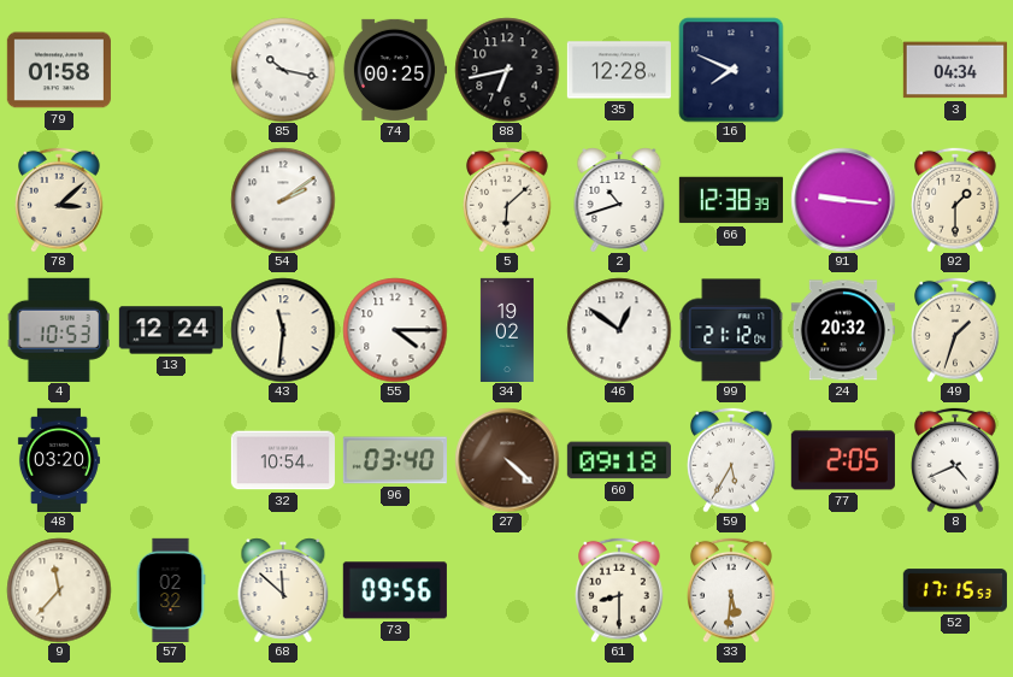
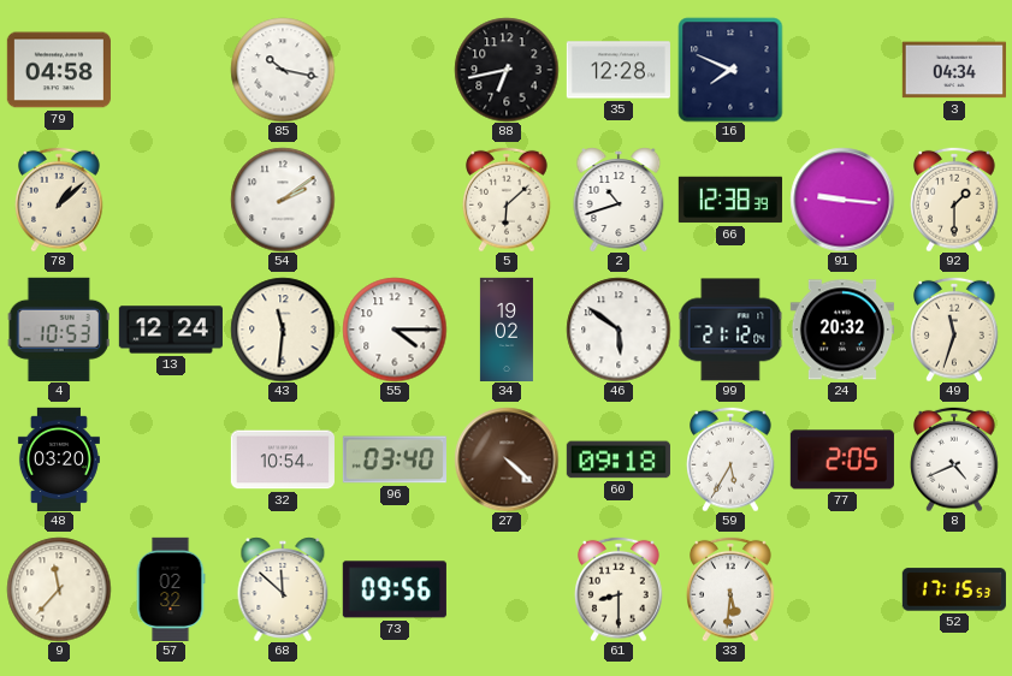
79: 01:58 -> 04:58
74: 00:25 -> none
78: 3:08 -> 1:08
46: 12:51 -> 5:51
49: 1:33 -> 11:33
